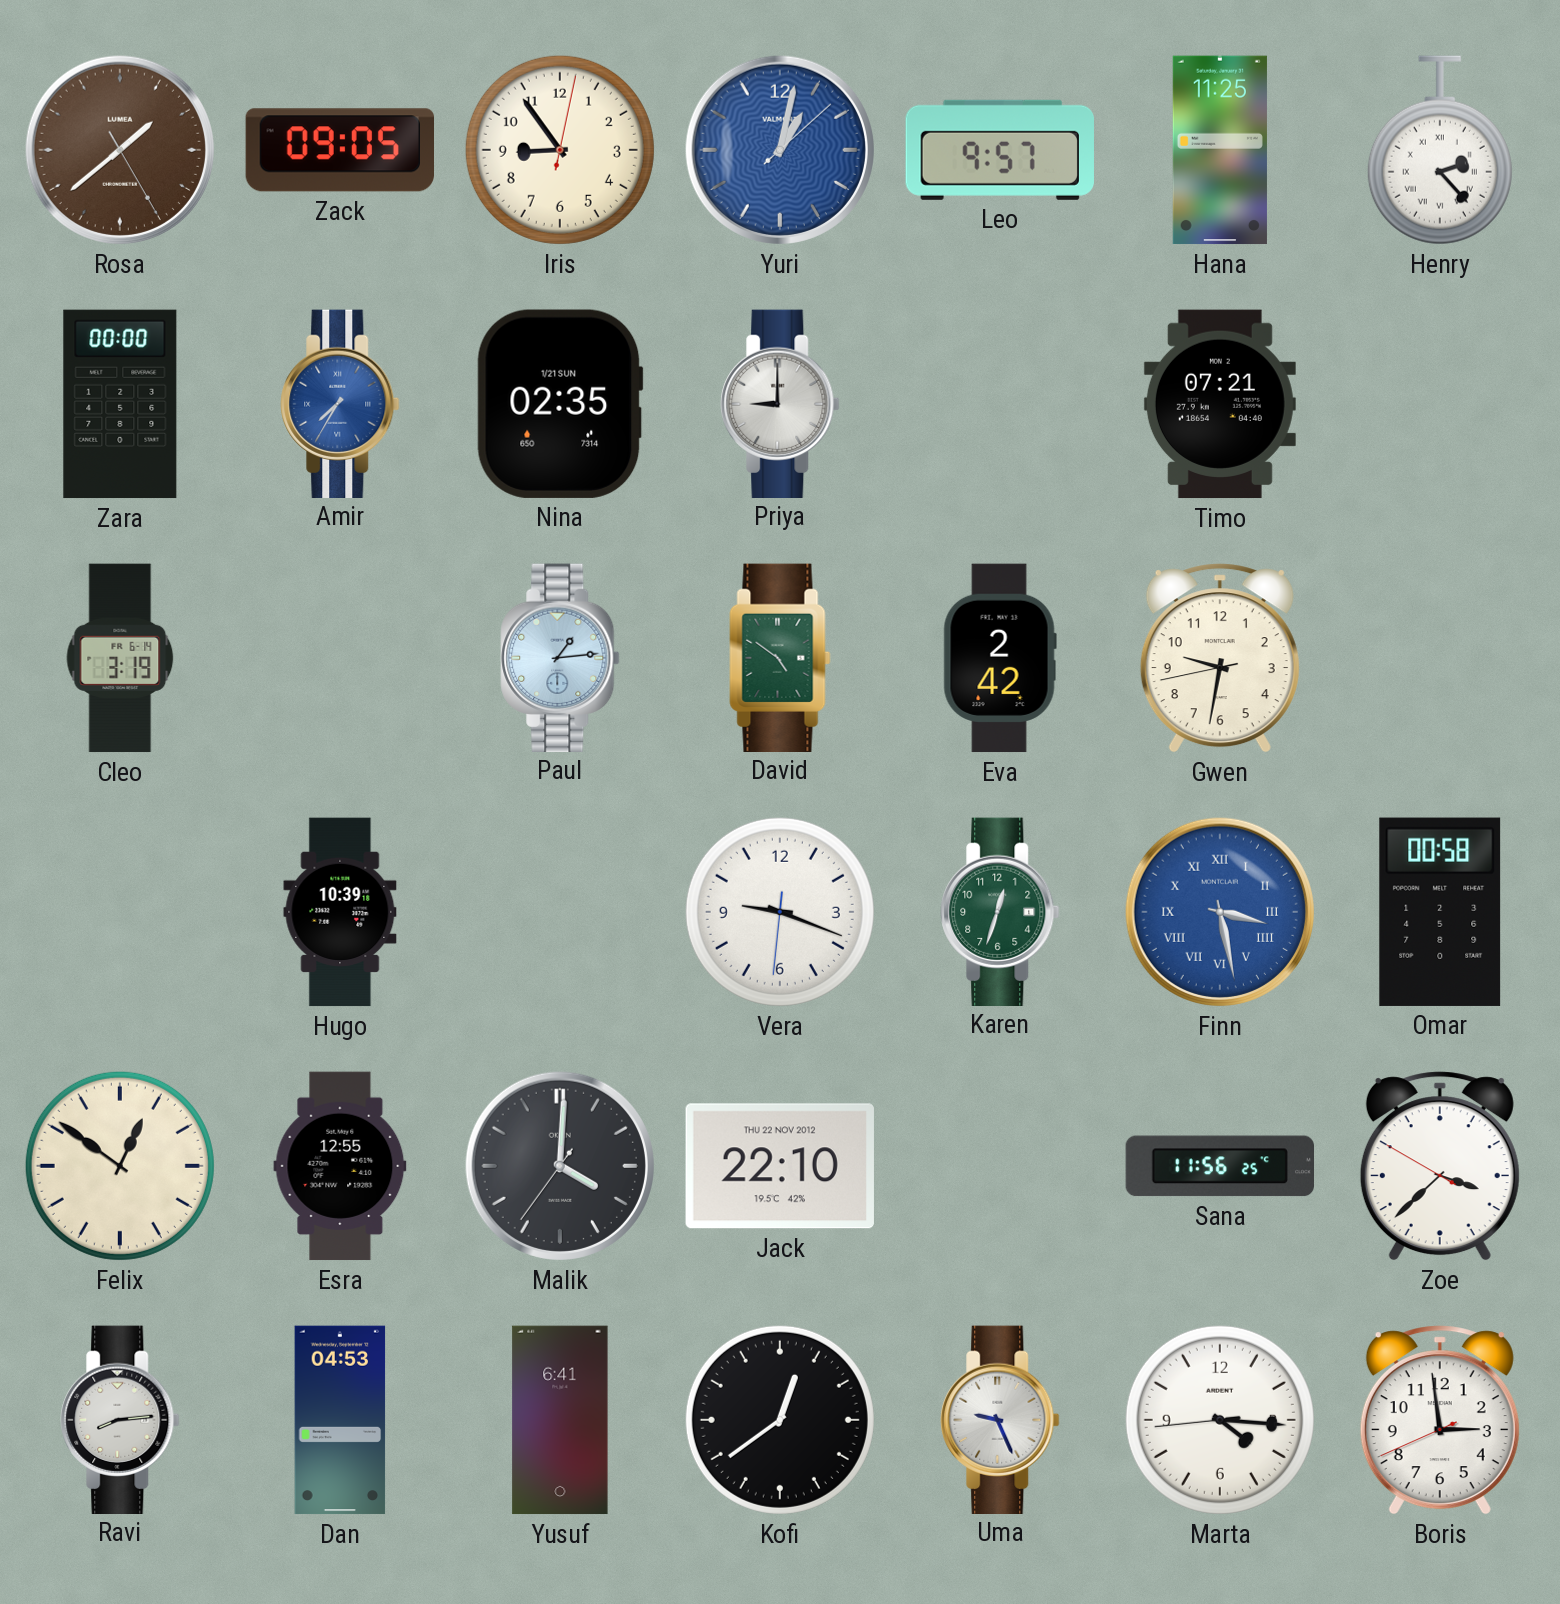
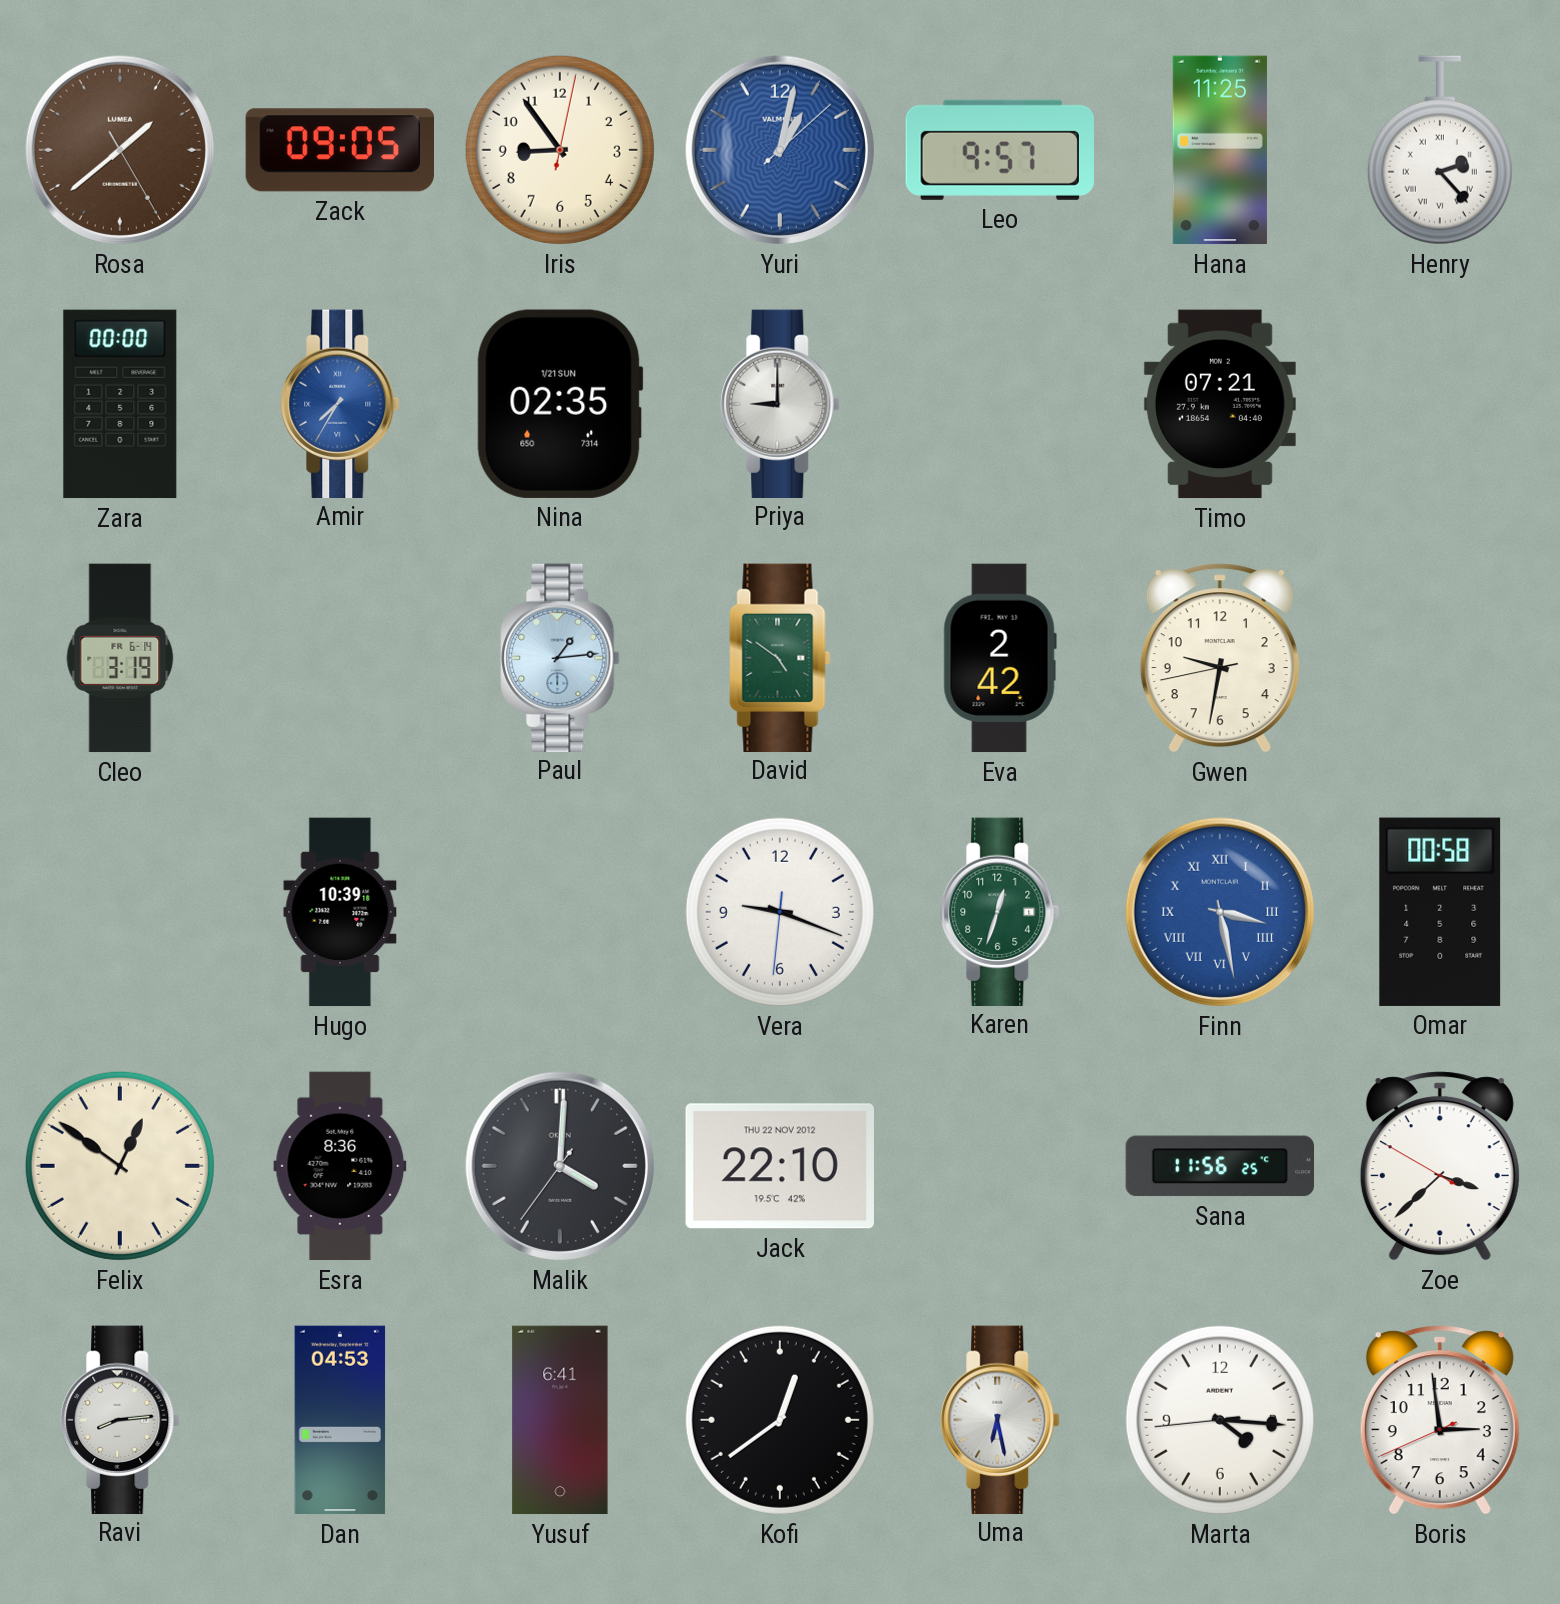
Esra: 12:55 -> 8:36
Uma: 9:26 -> 6:28
